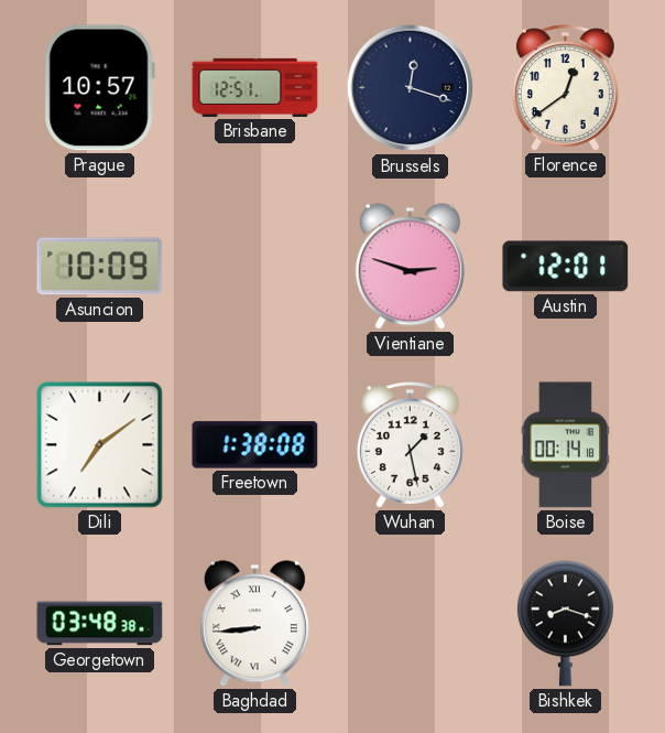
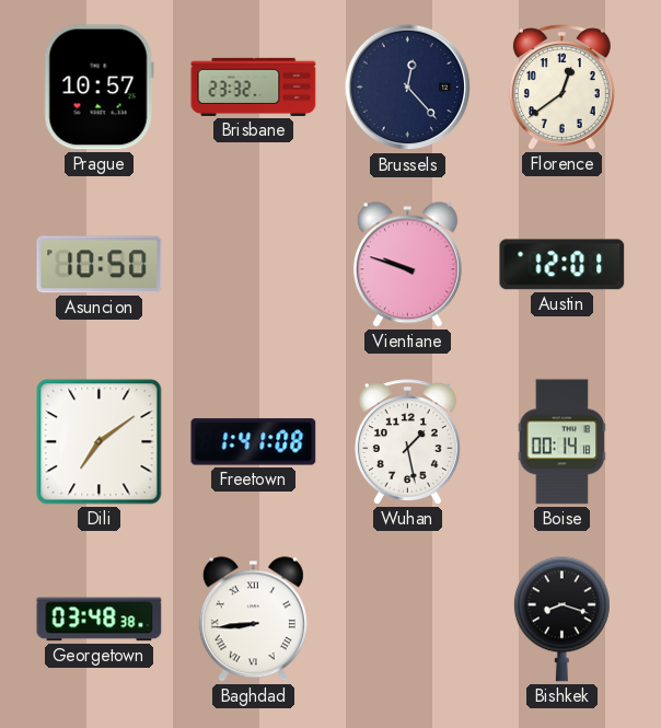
Brisbane: 12:51 -> 23:32
Brussels: 12:18 -> 12:23
Asuncion: 10:09 -> 10:50
Vientiane: 2:48 -> 9:48
Freetown: 1:38 -> 1:41
